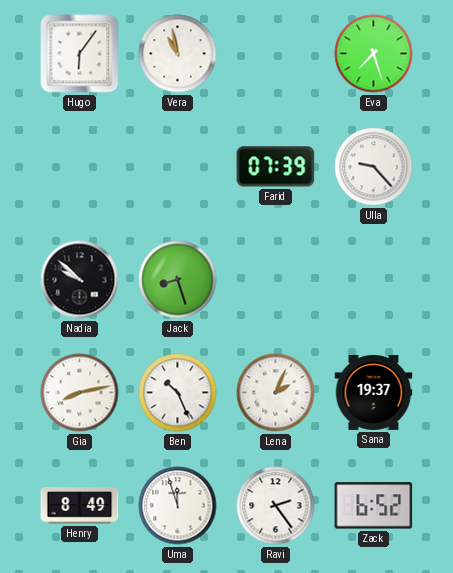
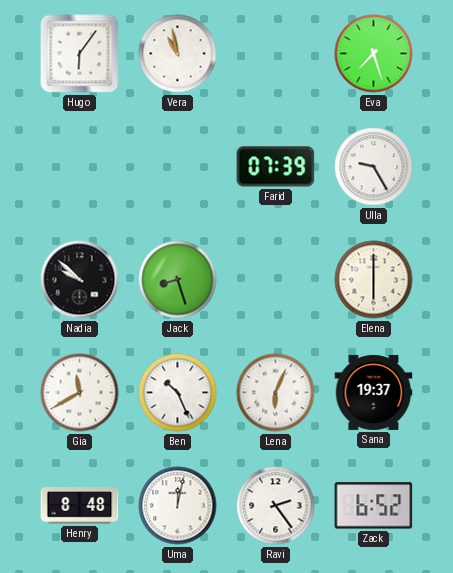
Ulla: 9:23 -> 9:25
Elena: none -> 6:00
Gia: 8:13 -> 11:40
Lena: 2:04 -> 6:04
Henry: 8:49 -> 8:48
Uma: 11:57 -> 12:02
